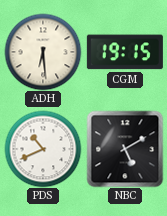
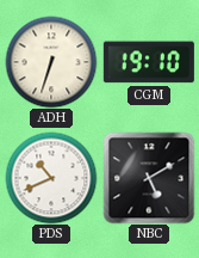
ADH: 6:29 -> 6:33
CGM: 19:15 -> 19:10
